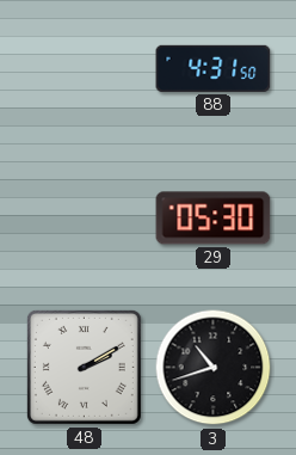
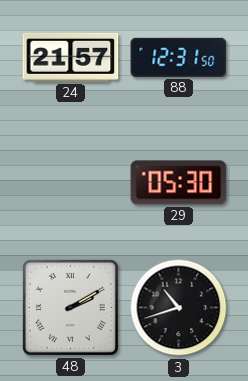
24: none -> 21:57
88: 4:31 -> 12:31
